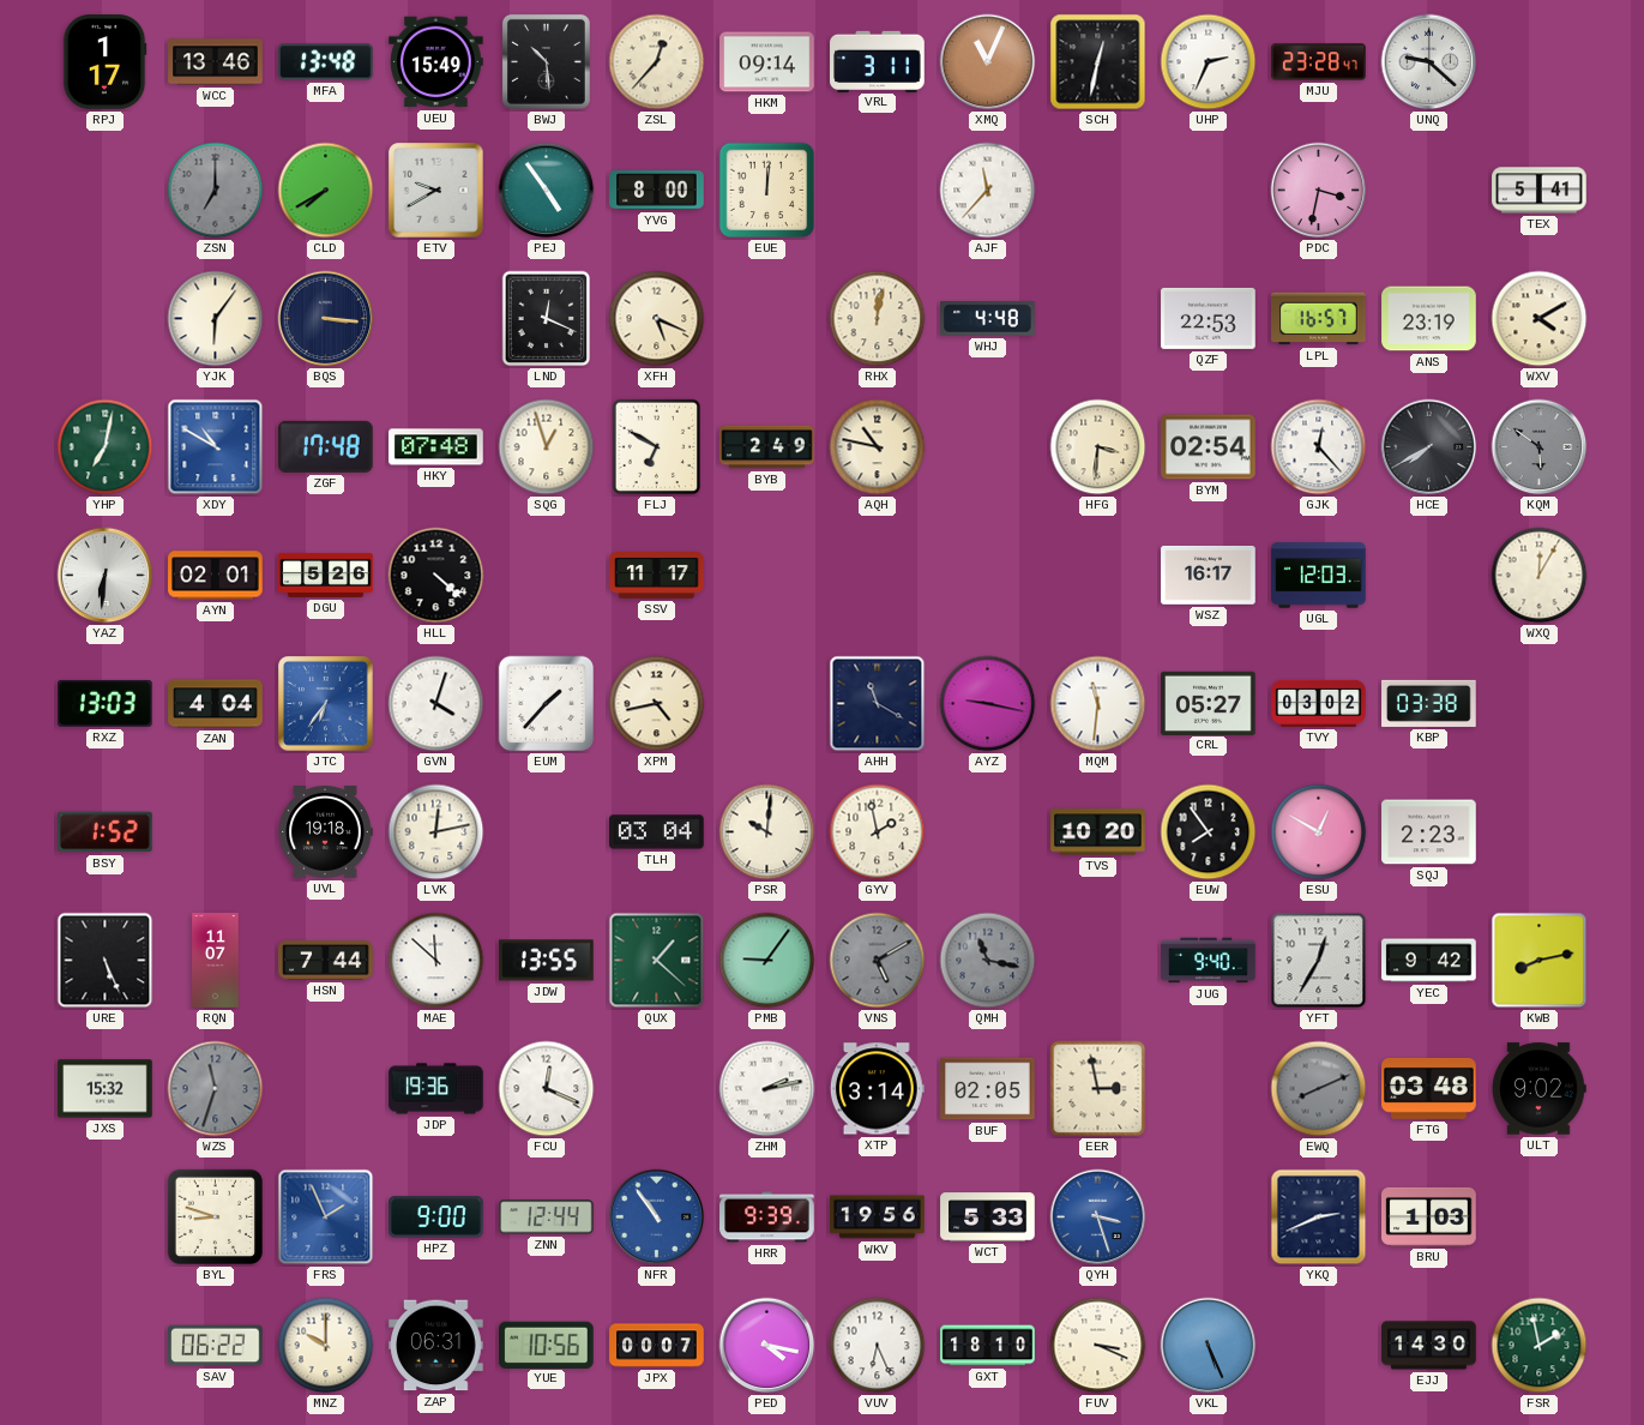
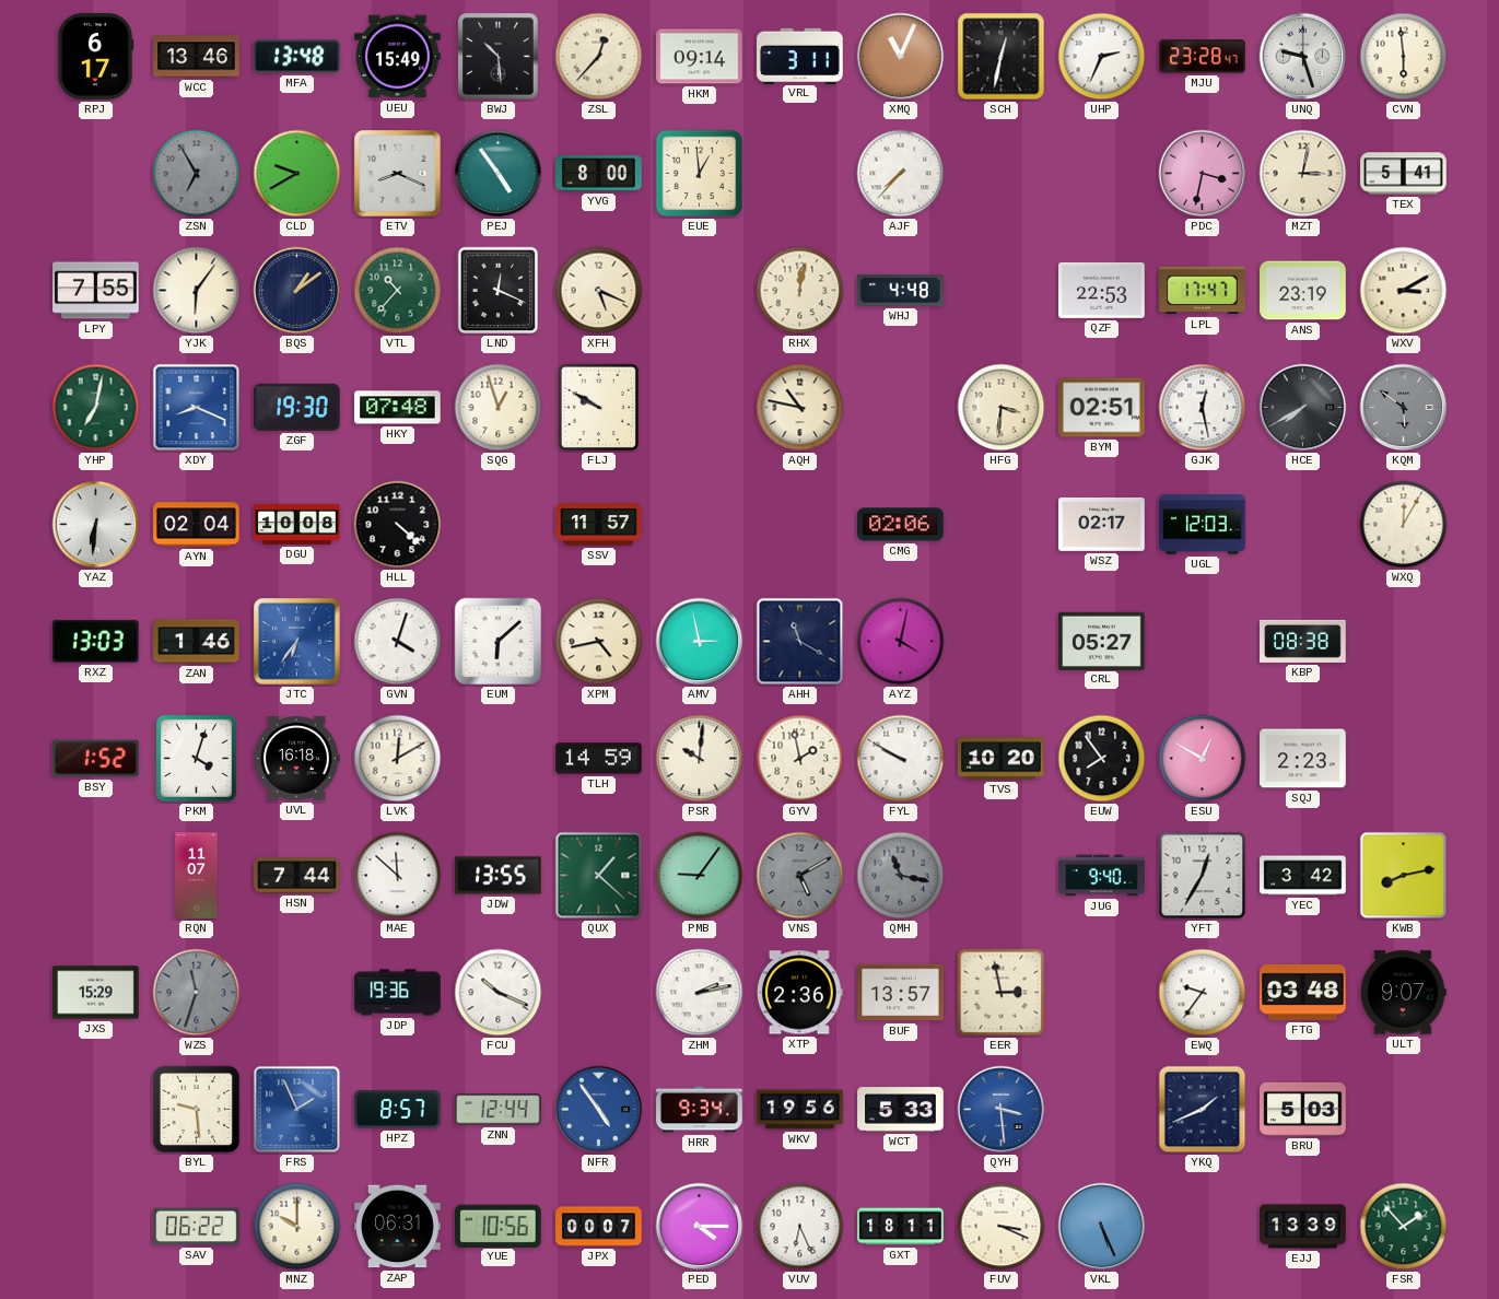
RPJ: 1:17 -> 6:17
UNQ: 9:22 -> 9:27
CVN: none -> 5:59
ZSN: 7:00 -> 6:55
CLD: 7:40 -> 9:40
ETV: 9:40 -> 8:19
EUE: 12:01 -> 12:59
AJF: 11:37 -> 7:37
MZT: none -> 3:02
LPY: none -> 7:55
BQS: 3:16 -> 1:09
VTL: none -> 10:37
LPL: 16:57 -> 17:47
WXV: 4:10 -> 3:10
XDY: 10:50 -> 8:19
ZGF: 17:48 -> 19:30
FLJ: 6:50 -> 9:50
BYB: 2:49 -> none
BYM: 02:54 -> 02:51
GJK: 12:23 -> 12:28
AYN: 02:01 -> 02:04
DGU: 5:26 -> 10:08
SSV: 11:17 -> 11:57
CMG: none -> 02:06
WSZ: 16:17 -> 02:17
ZAN: 4:04 -> 1:46
EUM: 1:37 -> 6:08
AMV: none -> 2:58
AYZ: 9:17 -> 4:02
MQM: 11:31 -> none
TVY: 03:02 -> none
KBP: 03:38 -> 08:38
PKM: none -> 4:03
UVL: 19:18 -> 16:18
LVK: 12:13 -> 12:10
TLH: 03:04 -> 14:59
FYL: none -> 9:50
URE: 5:26 -> none
YEC: 9:42 -> 3:42
JXS: 15:32 -> 15:29
FCU: 12:19 -> 10:19
XTP: 3:14 -> 2:36
BUF: 02:05 -> 13:57
EWQ: 8:11 -> 9:36
EWQ dial: grey -> white
ULT: 9:02 -> 9:07
BYL: 8:48 -> 9:29
HPZ: 9:00 -> 8:57
NFR: 10:54 -> 4:54
HRR: 9:39 -> 9:34
QYH: 3:27 -> 3:29
YKQ: 2:41 -> 1:41
BRU: 1:03 -> 5:03
PED: 4:17 -> 4:15
GXT: 18:10 -> 18:11
EJJ: 14:30 -> 13:39
FSR: 1:58 -> 1:53
